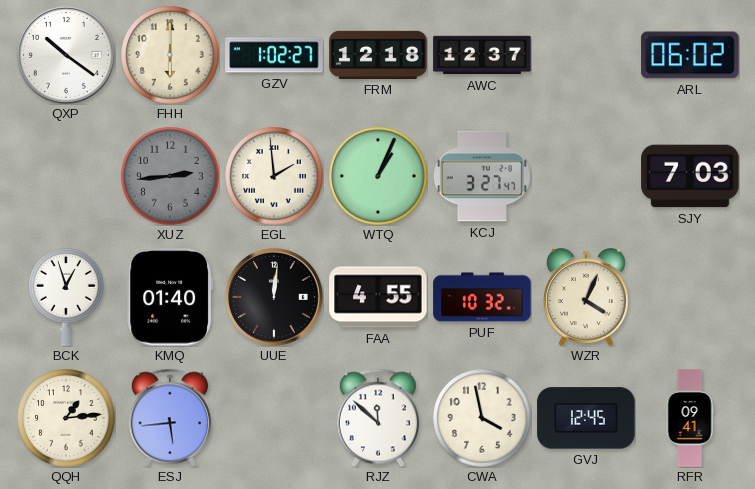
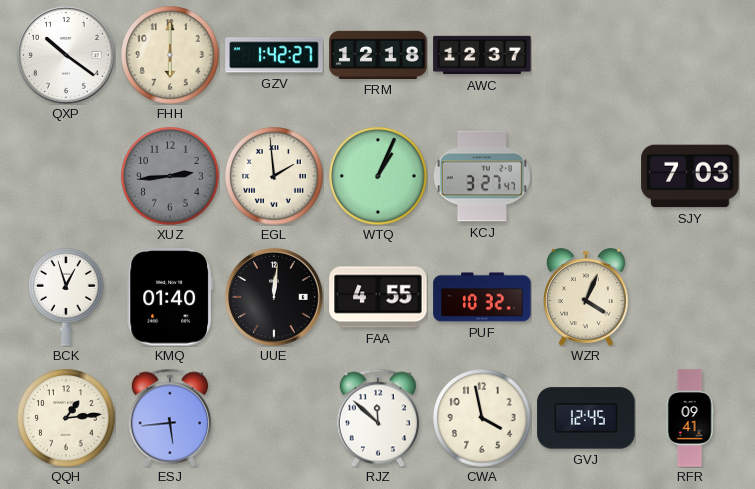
GZV: 1:02 -> 1:42
ARL: 06:02 -> none
